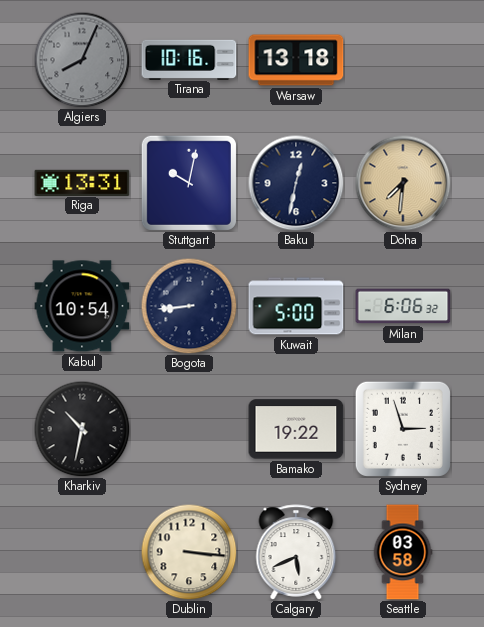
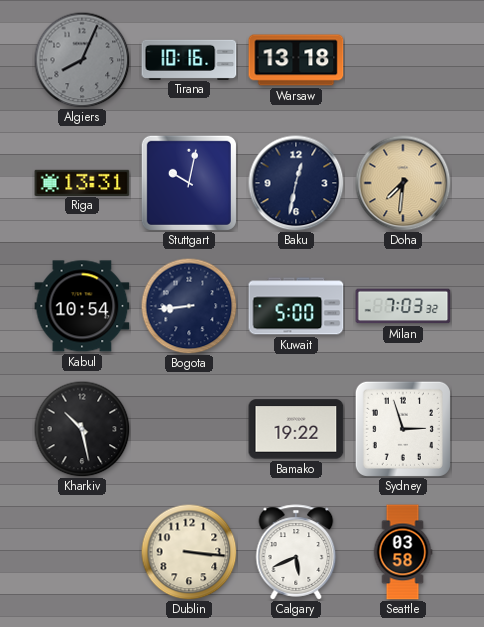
Milan: 6:06 -> 7:03
Kharkiv: 10:32 -> 10:28
